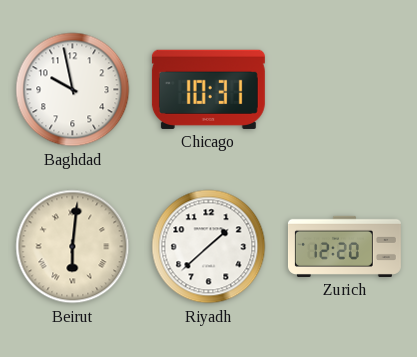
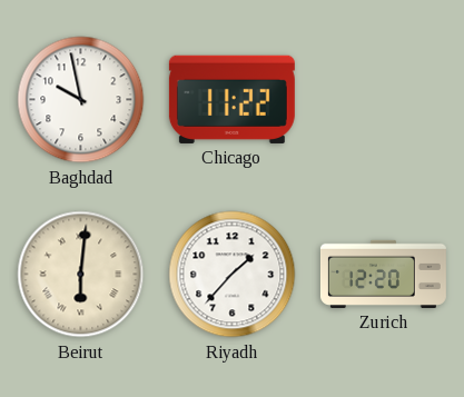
Chicago: 10:31 -> 11:22
Riyadh: 1:38 -> 1:37
